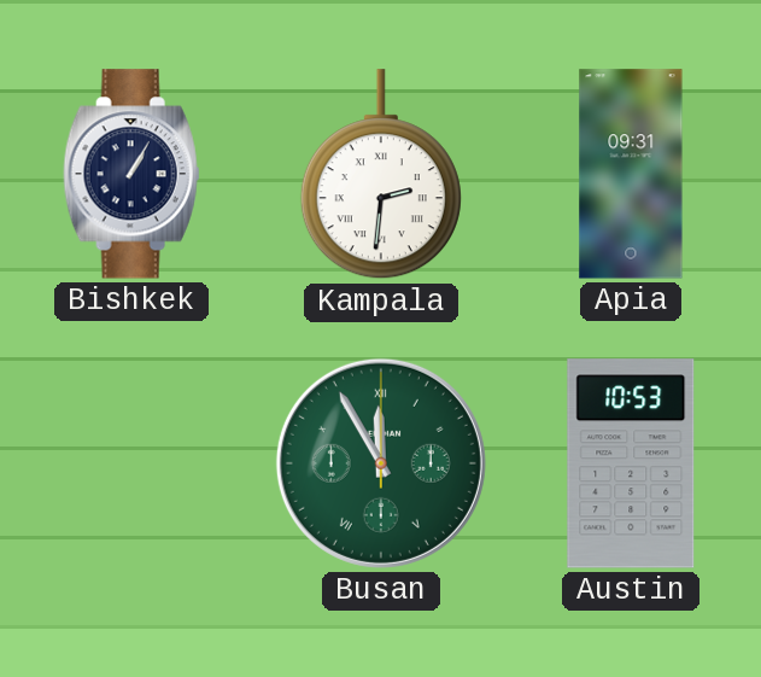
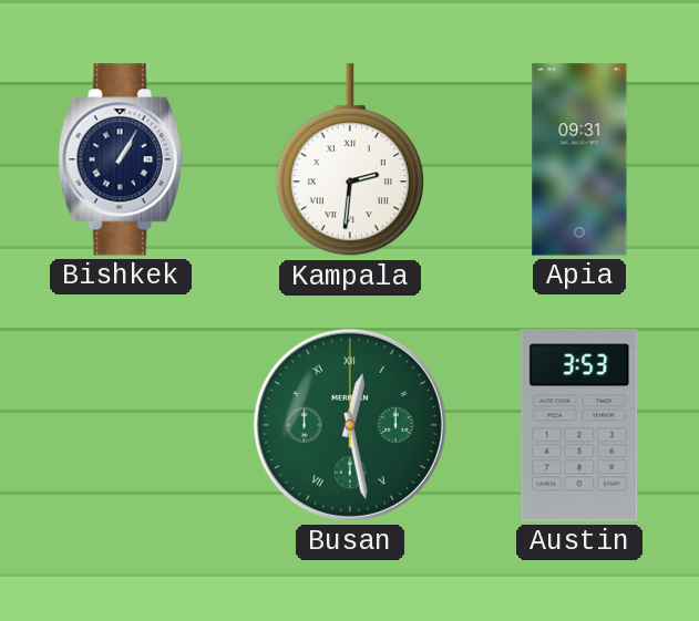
Busan: 11:55 -> 12:28
Austin: 10:53 -> 3:53
